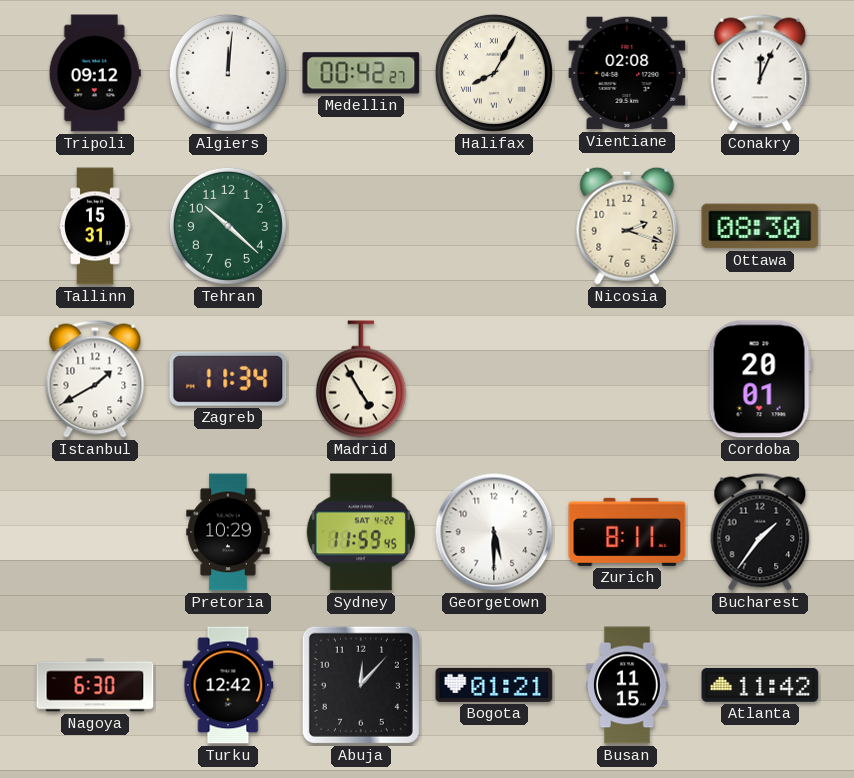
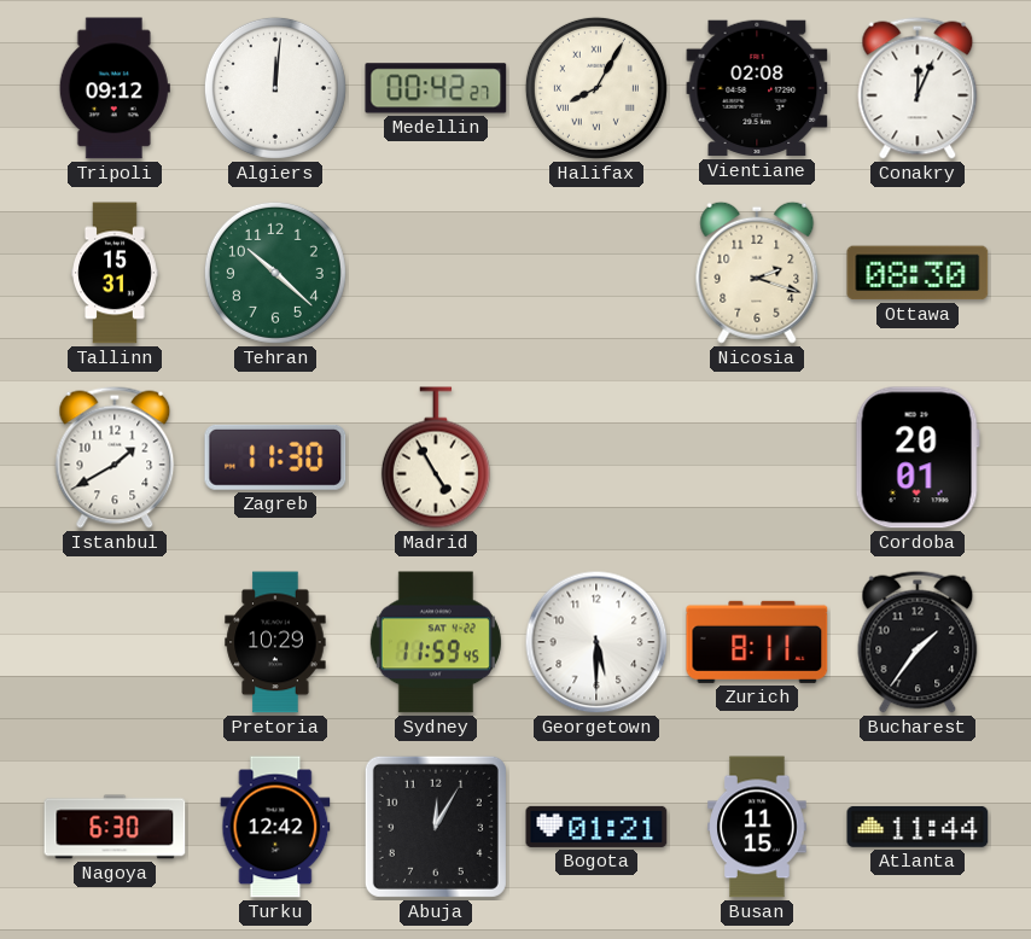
Zagreb: 11:34 -> 11:30
Abuja: 12:07 -> 12:05
Atlanta: 11:42 -> 11:44
